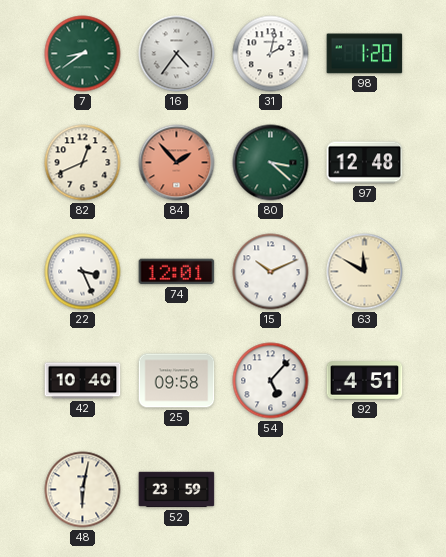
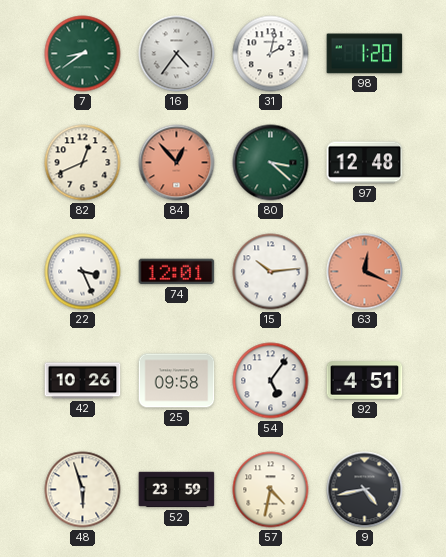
84: 1:53 -> 12:53
15: 10:11 -> 10:14
63: 11:50 -> 12:19
63 dial: cream -> salmon
42: 10:40 -> 10:26
54: 5:07 -> 5:06
48: 6:02 -> 5:57
57: none -> 4:32
9: none -> 4:43
